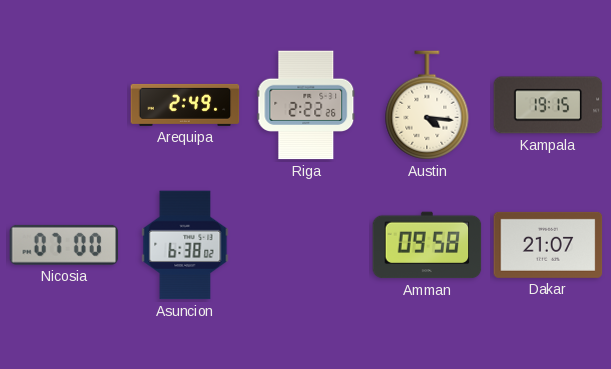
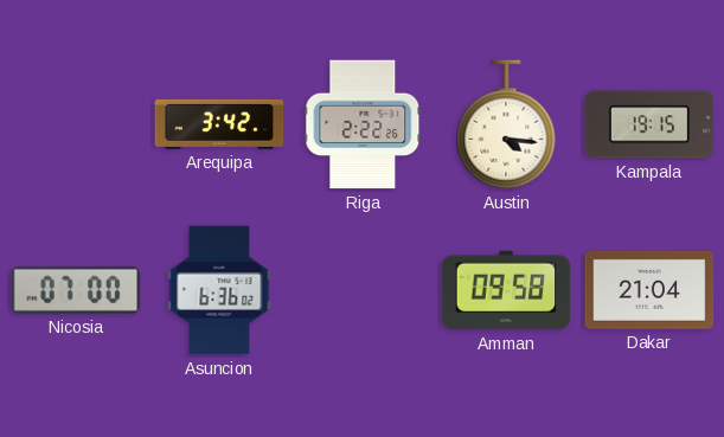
Arequipa: 2:49 -> 3:42
Asuncion: 6:38 -> 6:36
Dakar: 21:07 -> 21:04
